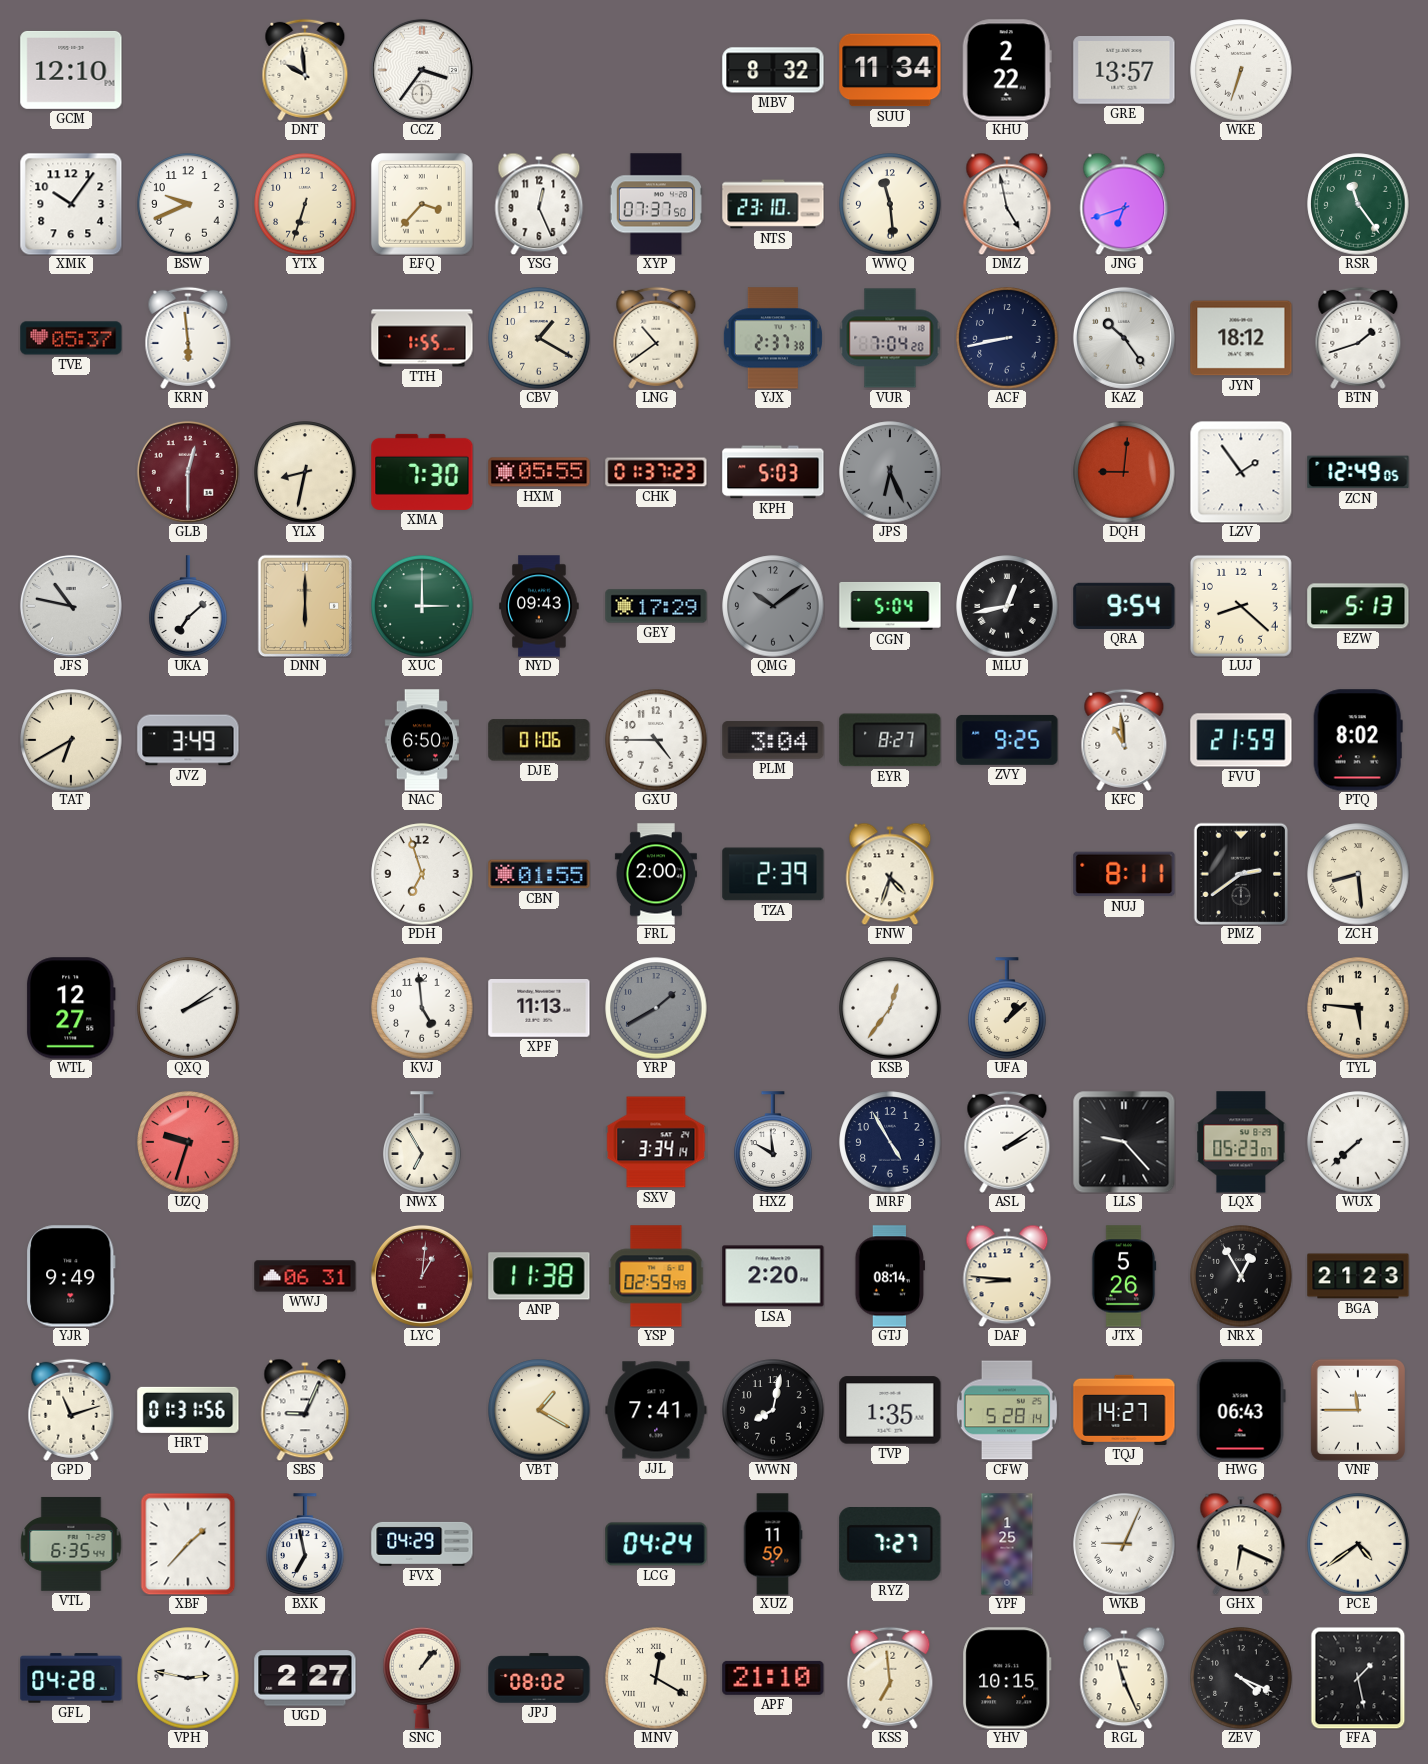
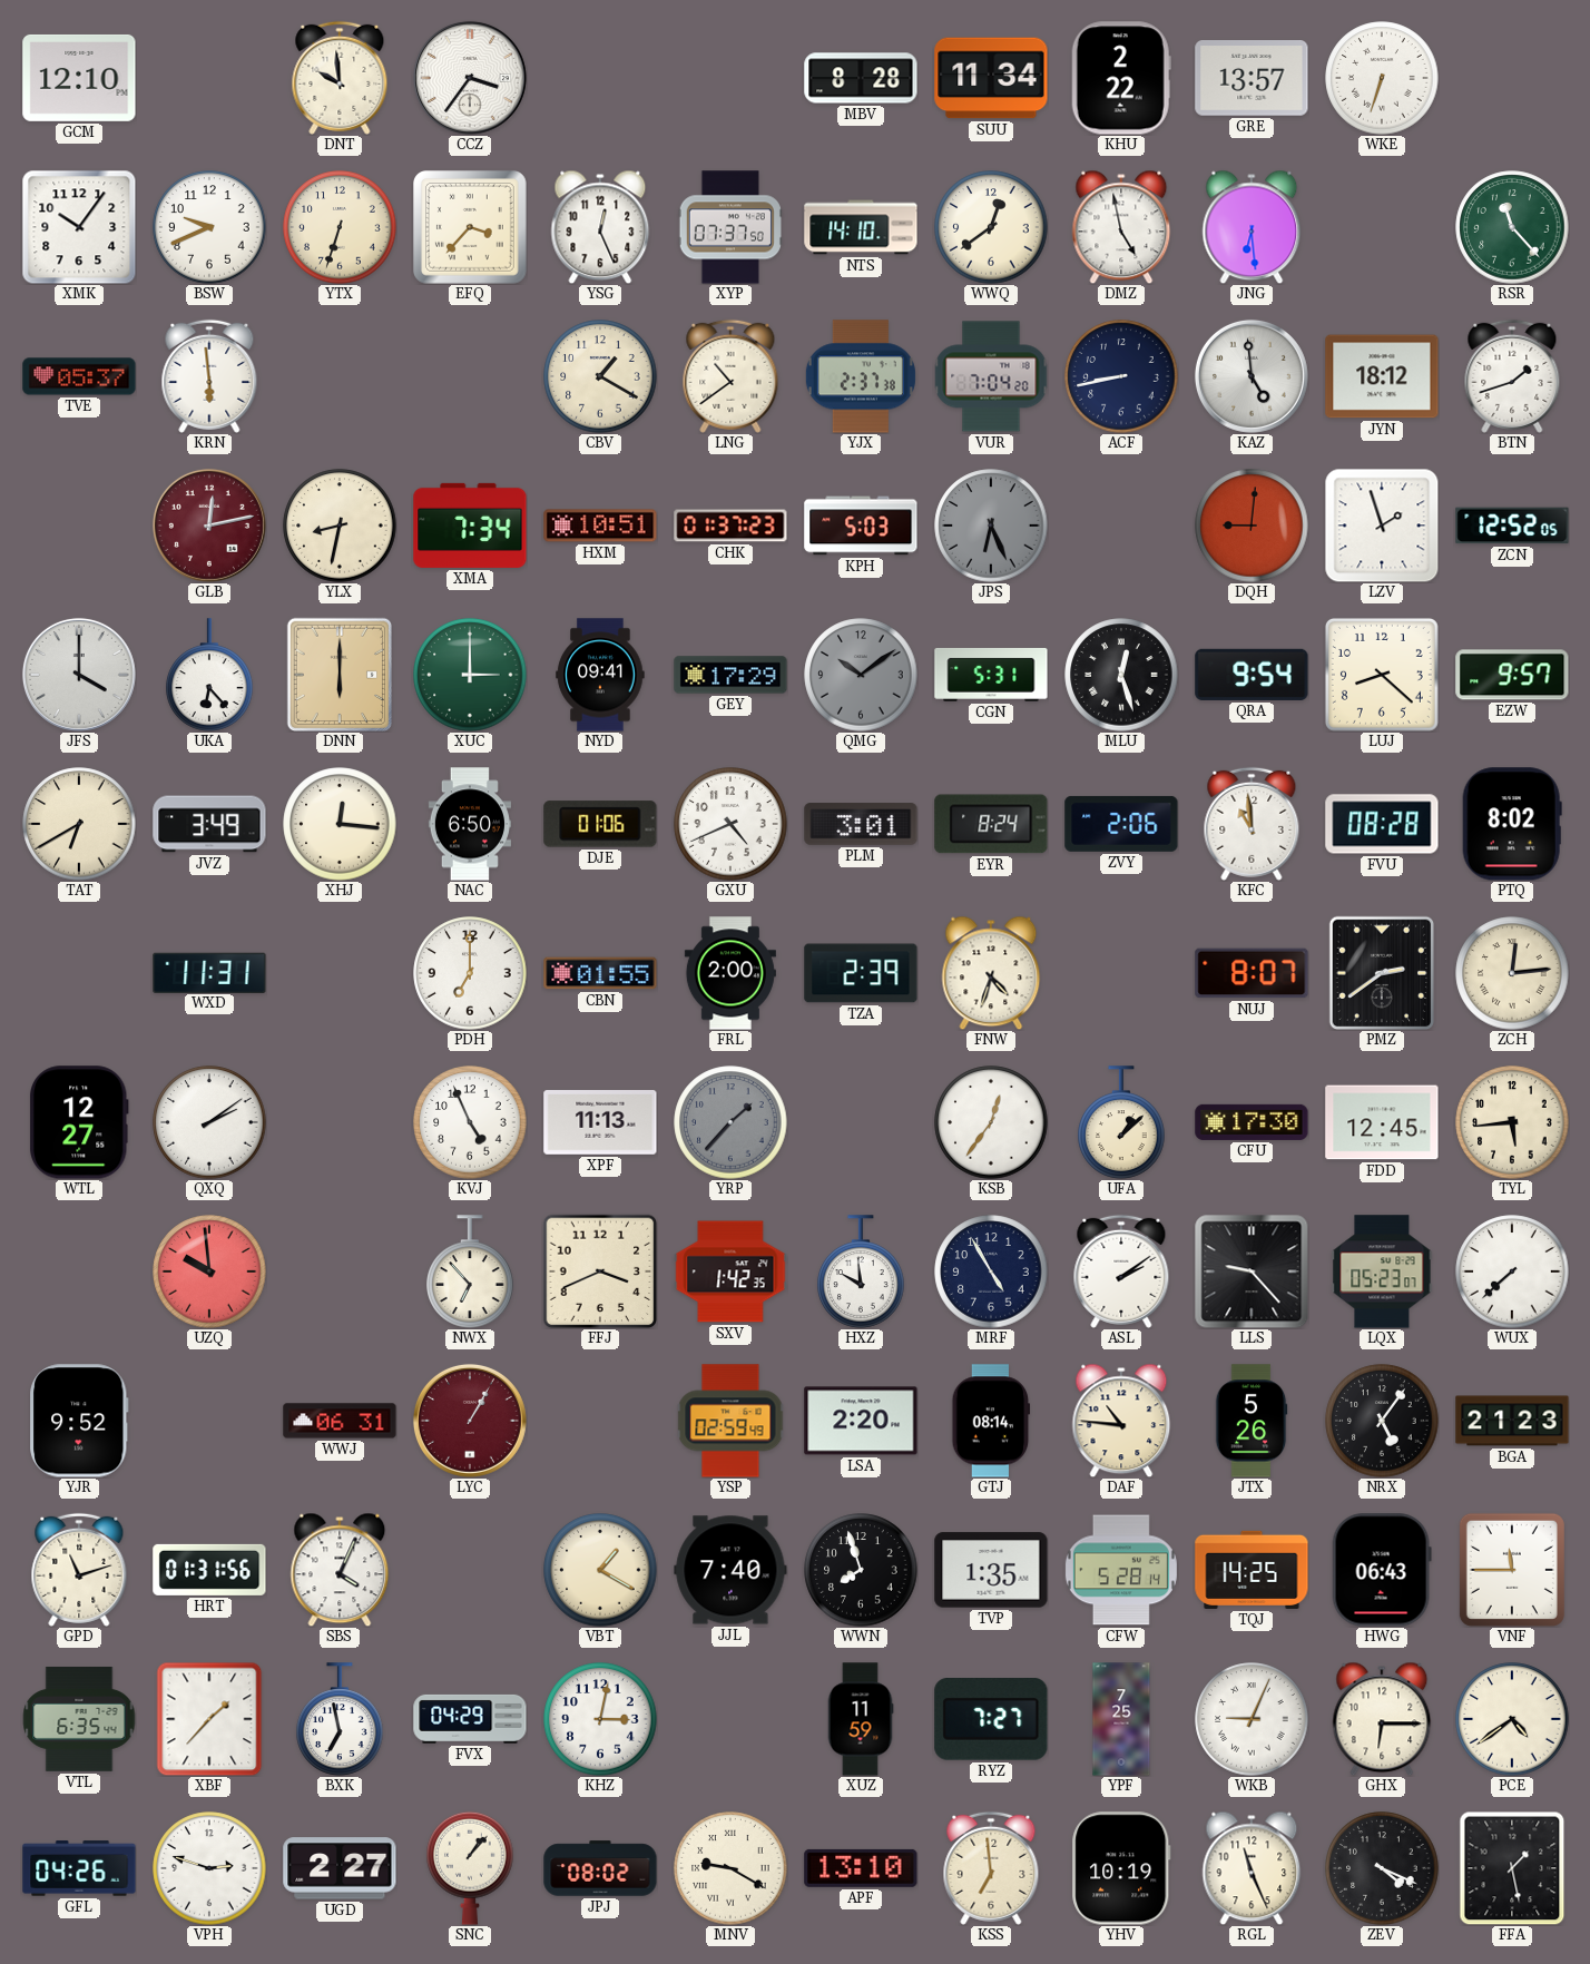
MBV: 8:32 -> 8:28
NTS: 23:10 -> 14:10
WWQ: 11:29 -> 12:39
JNG: 6:42 -> 6:29
RSR: 11:24 -> 11:23
TTH: 1:55 -> none
KAZ: 10:24 -> 4:59
GLB: 12:30 -> 12:13
XMA: 7:30 -> 7:34
HXM: 05:55 -> 10:51
LZV: 1:54 -> 1:57
ZCN: 12:49 -> 12:52
JFS: 10:47 -> 4:00
UKA: 7:08 -> 6:23
NYD: 09:43 -> 09:41
CGN: 5:04 -> 5:31
MLU: 12:43 -> 12:27
EZW: 5:13 -> 9:57
XHJ: none -> 12:16
GXU: 4:45 -> 4:41
PLM: 3:04 -> 3:01
EYR: 8:27 -> 8:24
ZVY: 9:25 -> 2:06
FVU: 21:59 -> 08:28
WXD: none -> 11:31
PDH: 6:57 -> 7:00
NUJ: 8:11 -> 8:07
ZCH: 8:29 -> 12:14
KVJ: 4:59 -> 4:56
YRP: 1:40 -> 1:37
CFU: none -> 17:30
FDD: none -> 12:45
TYL: 5:46 -> 5:44
UZQ: 9:33 -> 9:59
NWX: 6:55 -> 6:53
FFJ: none -> 3:41
SXV: 3:34 -> 1:42
YJR: 9:49 -> 9:52
LYC: 1:01 -> 1:05
ANP: 11:38 -> none
DAF: 8:46 -> 10:46
NRX: 12:55 -> 5:06
SBS: 9:04 -> 4:04
JJL: 7:41 -> 7:40
WWN: 8:02 -> 7:57
TQJ: 14:27 -> 14:25
KHZ: none -> 3:02
LCG: 04:24 -> none
YPF: 1:25 -> 7:25
GHX: 6:19 -> 6:15
GFL: 04:28 -> 04:26
VPH: 2:47 -> 2:48
MNV: 12:20 -> 9:20
APF: 21:10 -> 13:10
YHV: 10:15 -> 10:19
